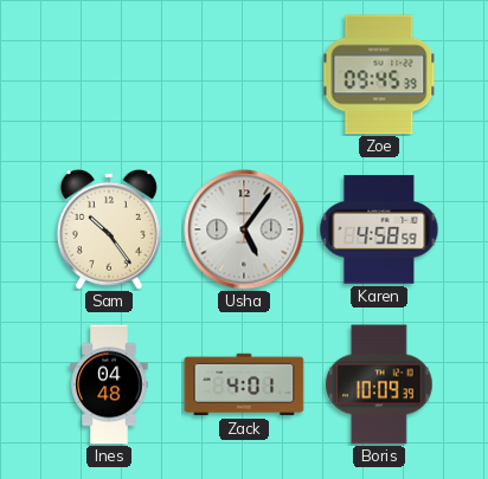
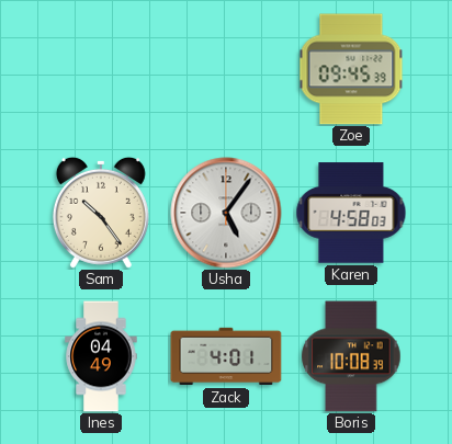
Karen: 4:58:59 -> 4:58:03
Ines: 04:48 -> 04:49
Boris: 10:09 -> 10:08
